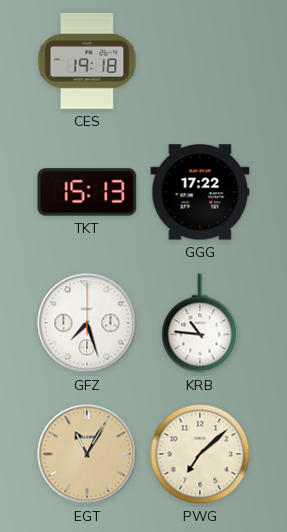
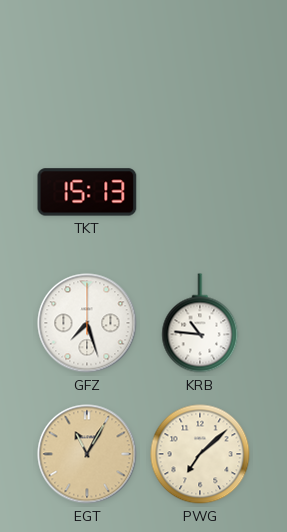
CES: 19:18 -> none
GGG: 17:22 -> none
